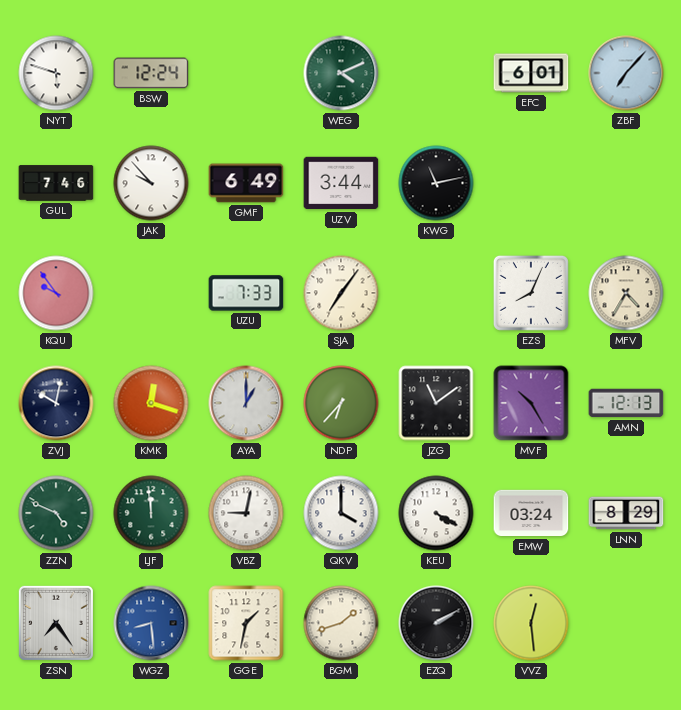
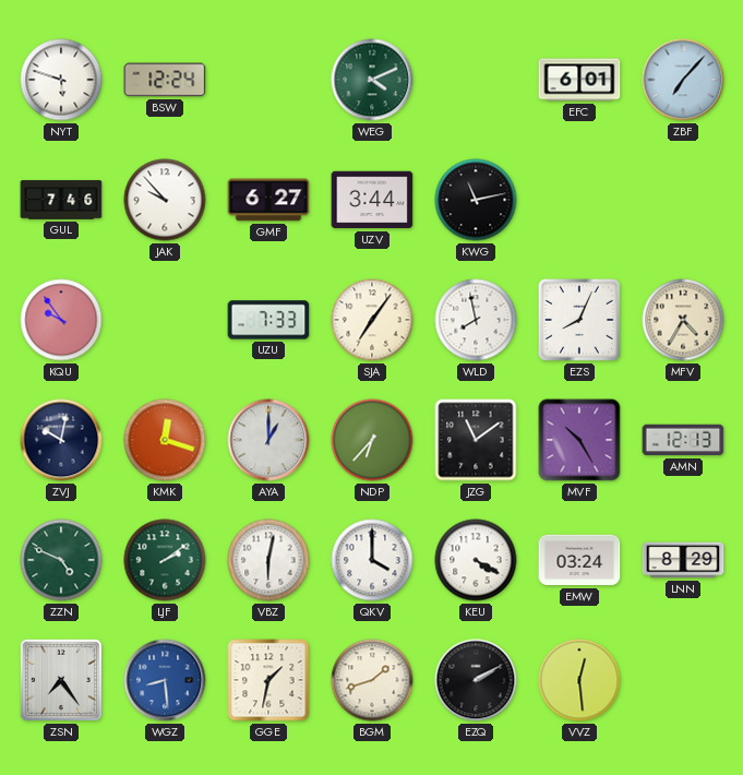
GMF: 6:49 -> 6:27
WLD: none -> 7:58
LJF: 11:59 -> 2:09
VBZ: 9:02 -> 6:02
